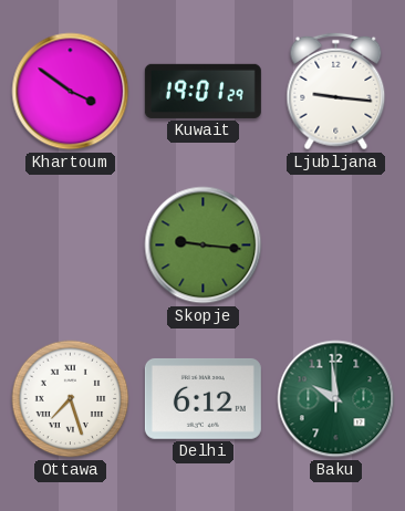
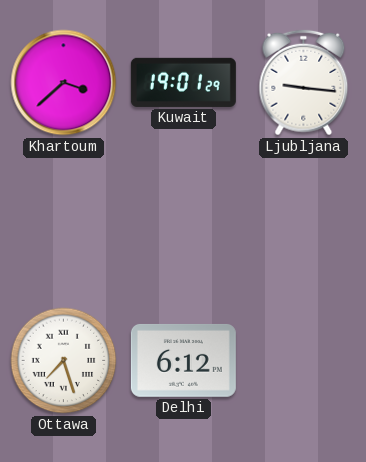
Khartoum: 3:51 -> 3:38
Skopje: 9:16 -> none
Baku: 9:59 -> none
